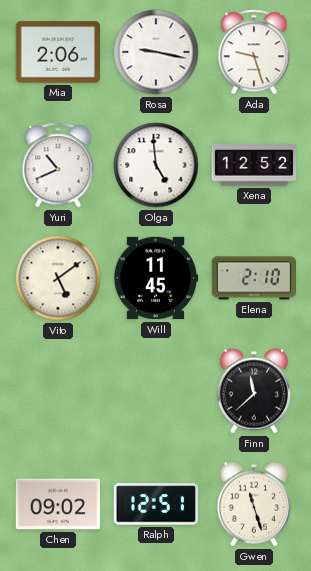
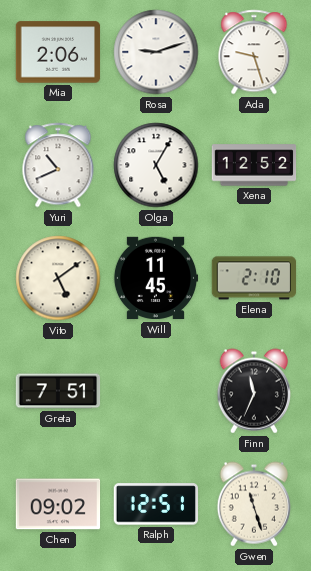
Rosa: 9:17 -> 9:12
Olga: 4:59 -> 5:05
Greta: none -> 7:51
Finn: 11:38 -> 11:34
